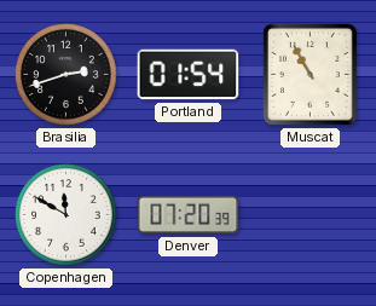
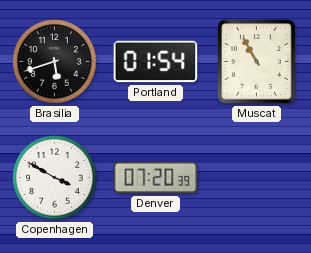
Brasilia: 2:42 -> 5:42
Copenhagen: 11:50 -> 3:50
